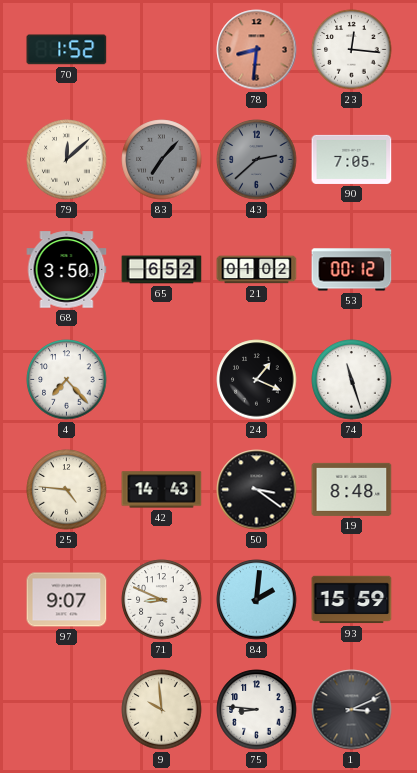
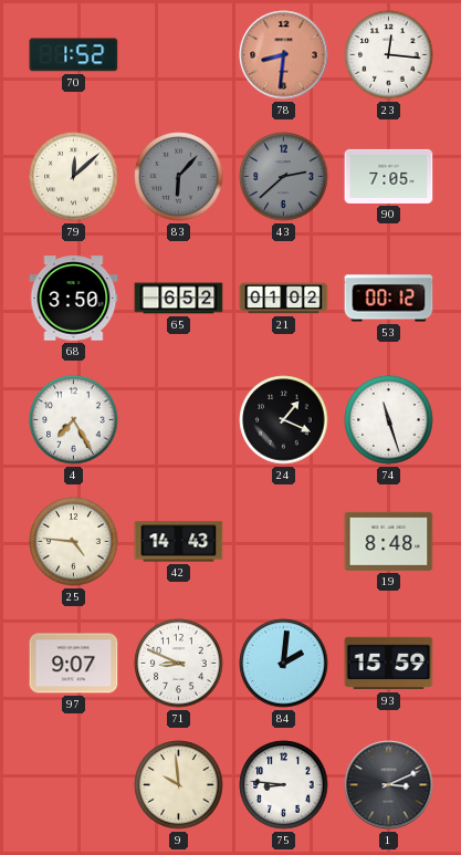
83: 7:07 -> 6:07
4: 7:23 -> 7:25
50: 3:21 -> none
